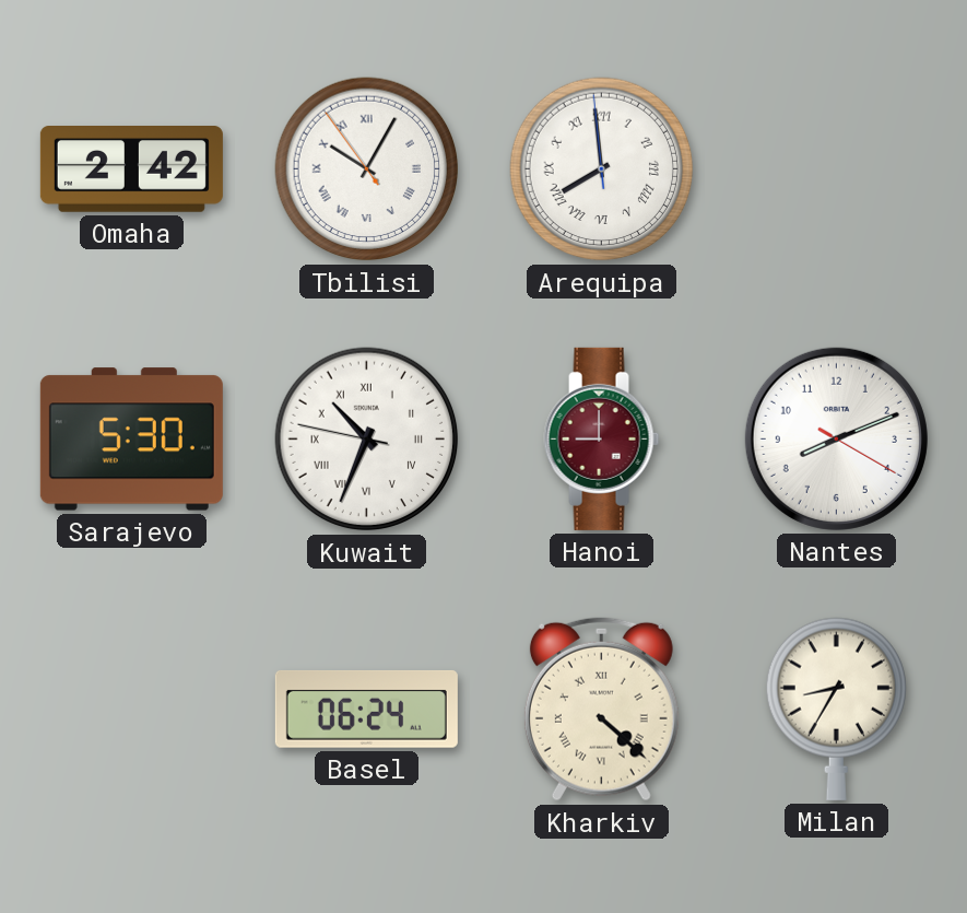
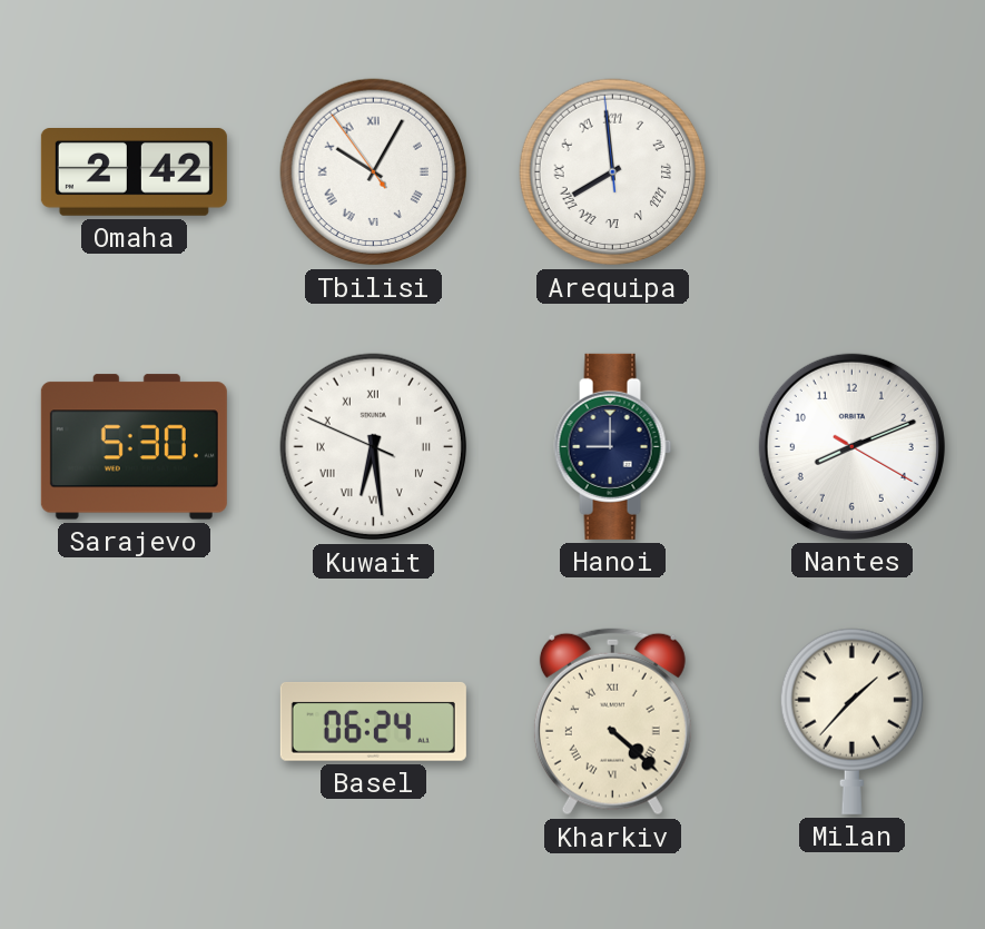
Kuwait: 10:33 -> 6:28
Hanoi dial: burgundy -> navy
Milan: 8:35 -> 1:37
